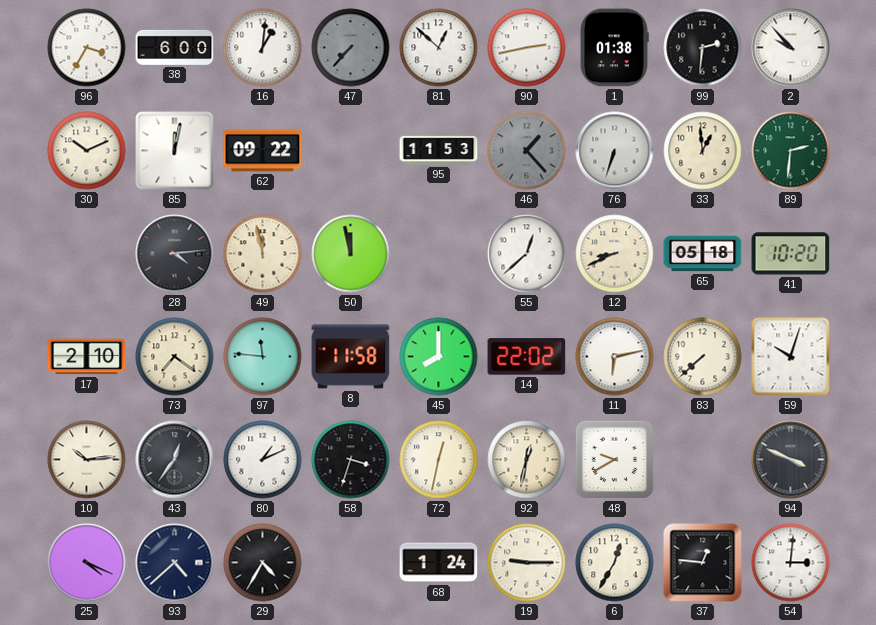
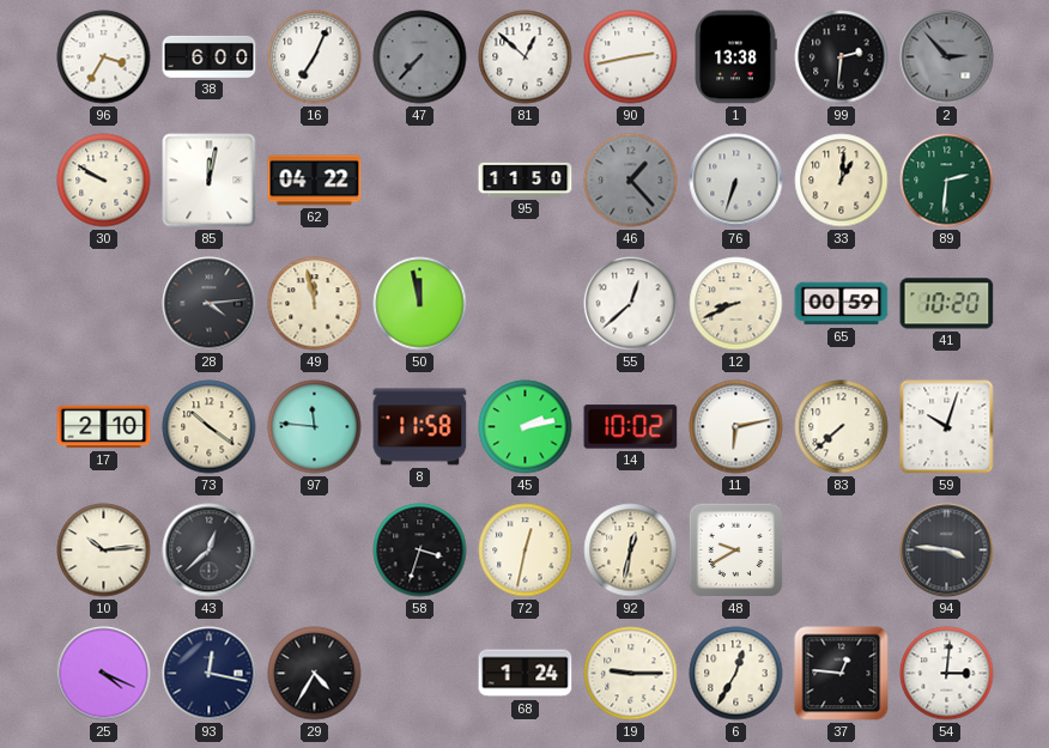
16: 1:01 -> 7:04
1: 01:38 -> 13:38
2: 9:53 -> 2:53
2 dial: white -> grey
30: 10:11 -> 9:50
62: 09:22 -> 04:22
95: 11:53 -> 11:50
33: 12:59 -> 1:01
65: 05:18 -> 00:59
73: 7:21 -> 10:21
45: 8:00 -> 2:13
14: 22:02 -> 10:02
43: 12:36 -> 12:38
80: 1:11 -> none
94: 3:49 -> 3:46
93: 4:38 -> 12:17
